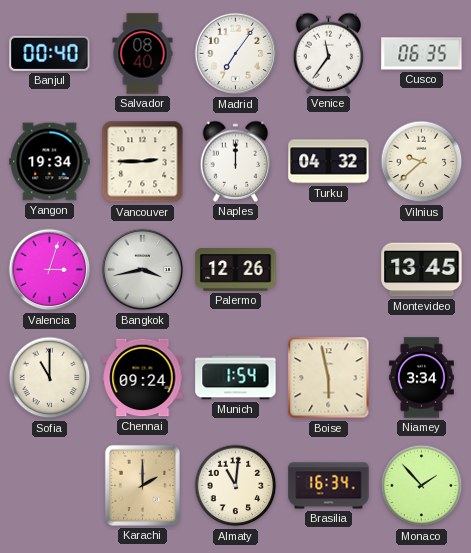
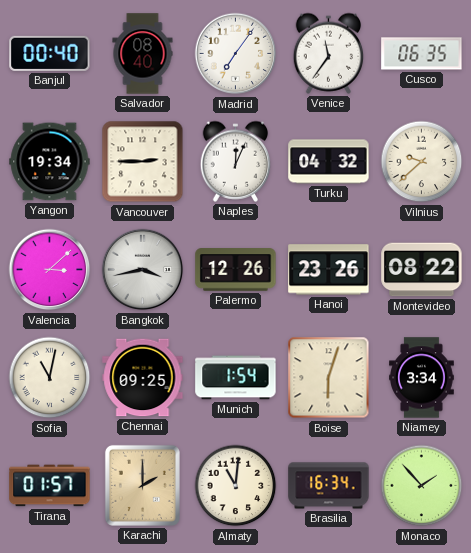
Naples: 12:00 -> 12:04
Valencia: 3:03 -> 3:08
Hanoi: none -> 23:26
Montevideo: 13:45 -> 08:22
Sofia: 11:00 -> 11:02
Chennai: 09:24 -> 09:25
Boise: 5:58 -> 6:03
Tirana: none -> 01:57
